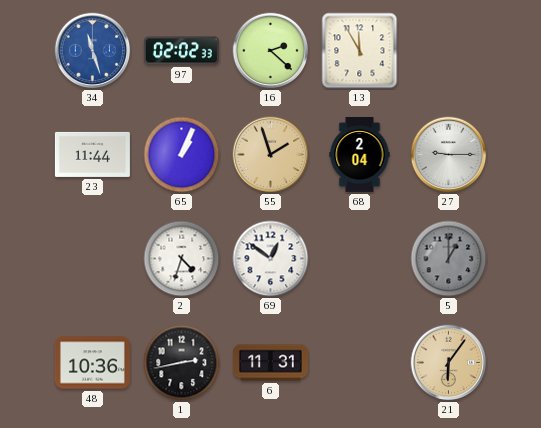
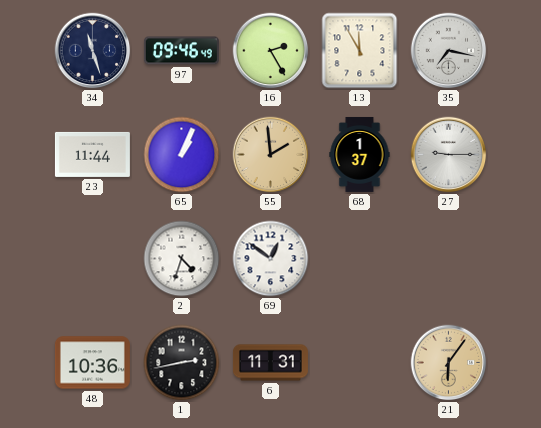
34 dial: blue -> navy
97: 02:02 -> 09:46
16: 2:22 -> 2:25
35: none -> 7:17
55: 1:57 -> 1:59
68: 2:04 -> 1:37
5: 1:00 -> none
